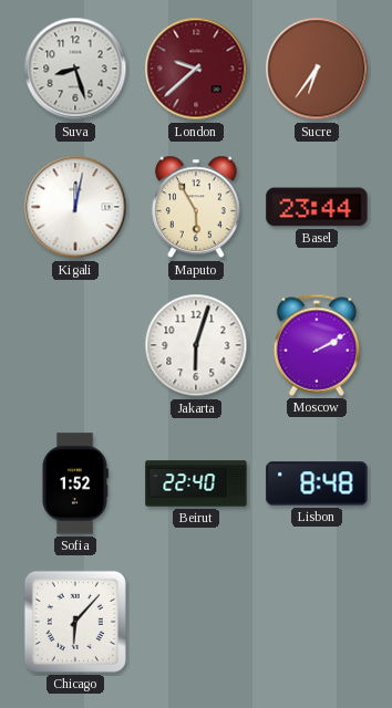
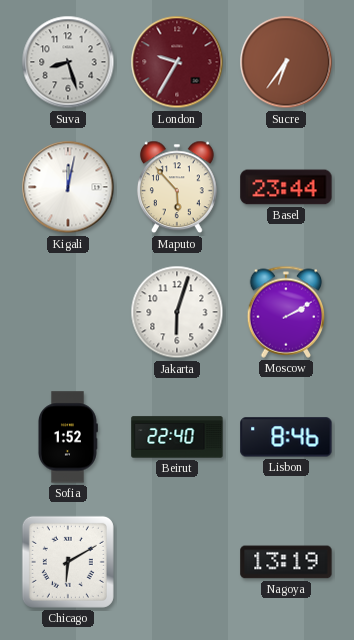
London: 9:38 -> 9:35
Maputo: 5:55 -> 5:53
Lisbon: 8:48 -> 8:46
Chicago: 6:07 -> 6:10
Nagoya: none -> 13:19
